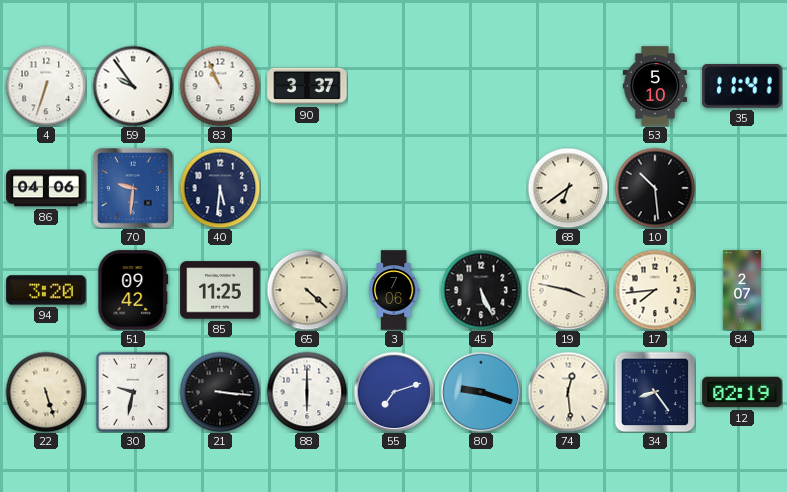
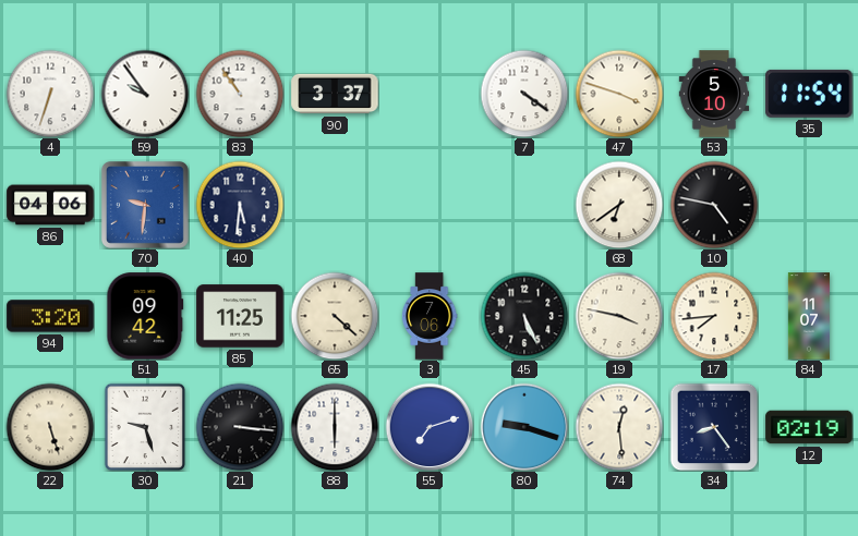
83: 10:56 -> 10:54
7: none -> 4:21
47: none -> 3:48
35: 11:41 -> 11:54
10: 10:29 -> 4:47
84: 2:07 -> 11:07
30: 9:32 -> 9:27
